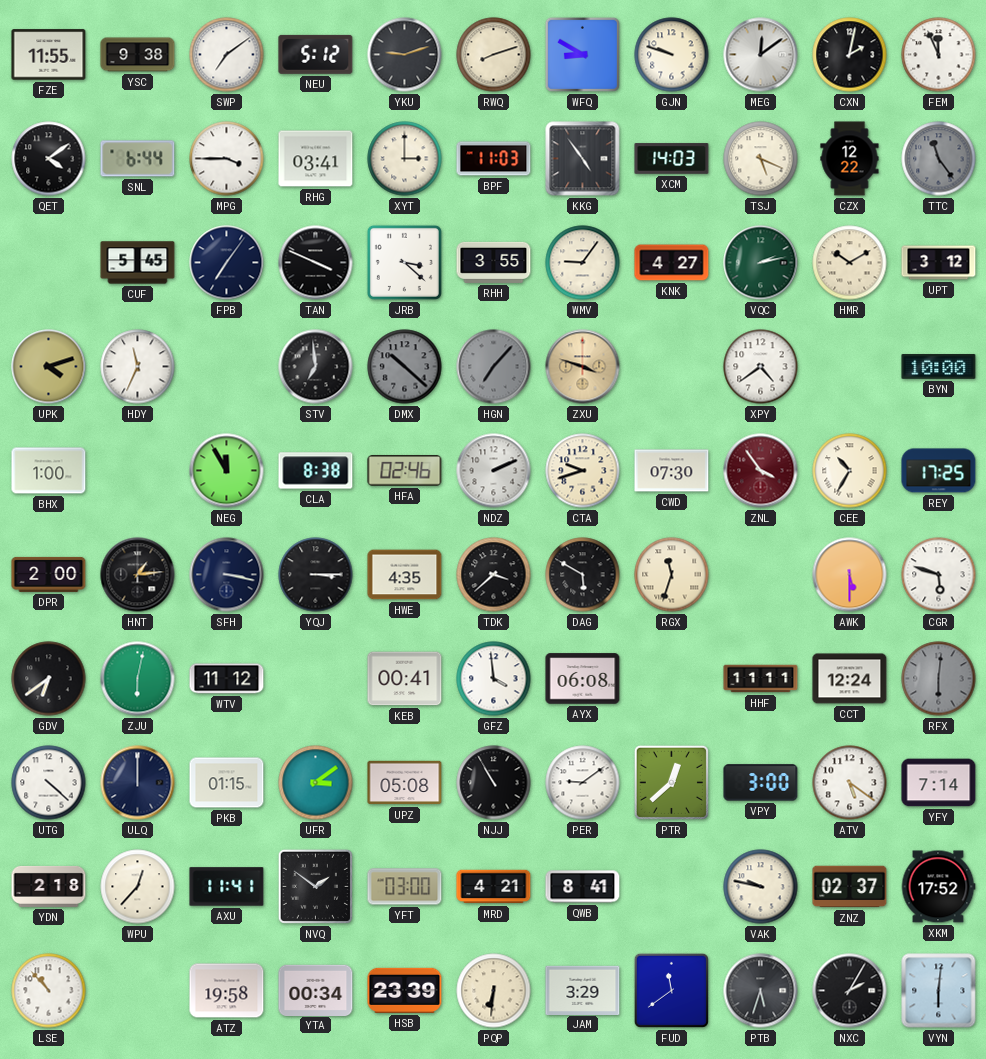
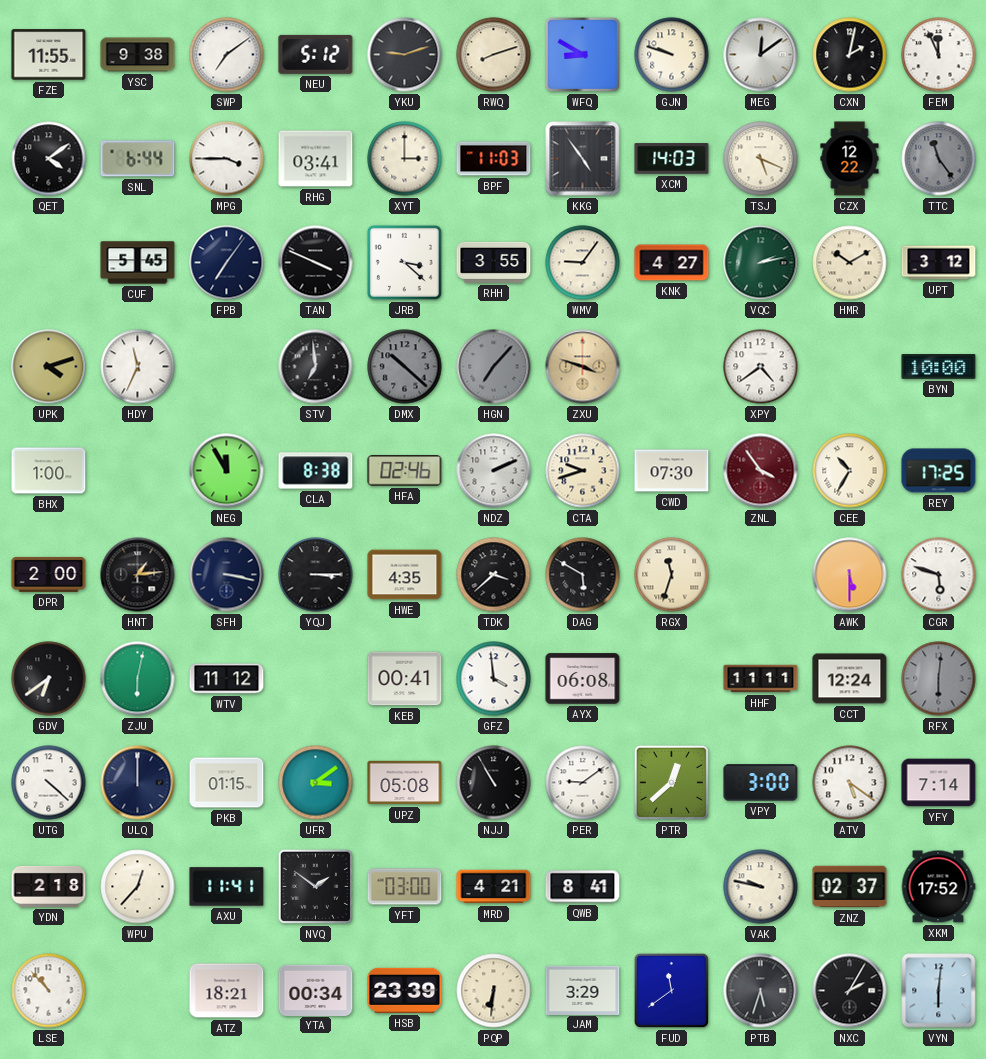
ATZ: 19:58 -> 18:21
